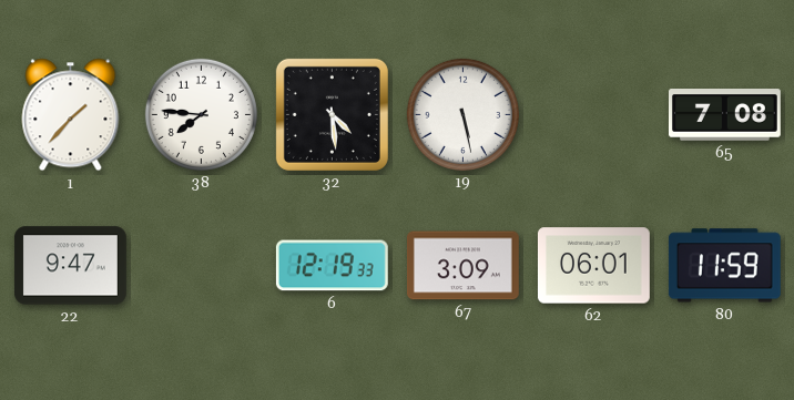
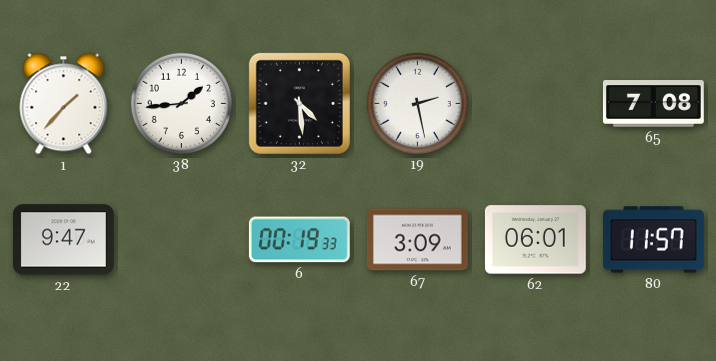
38: 7:46 -> 1:44
19: 5:28 -> 2:28
6: 12:19 -> 00:19
80: 11:59 -> 11:57
